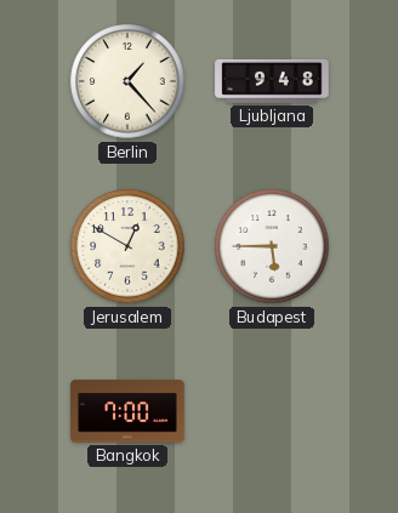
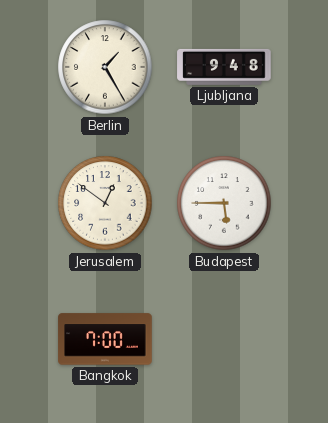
Berlin: 1:23 -> 1:25
Jerusalem: 12:50 -> 12:51
